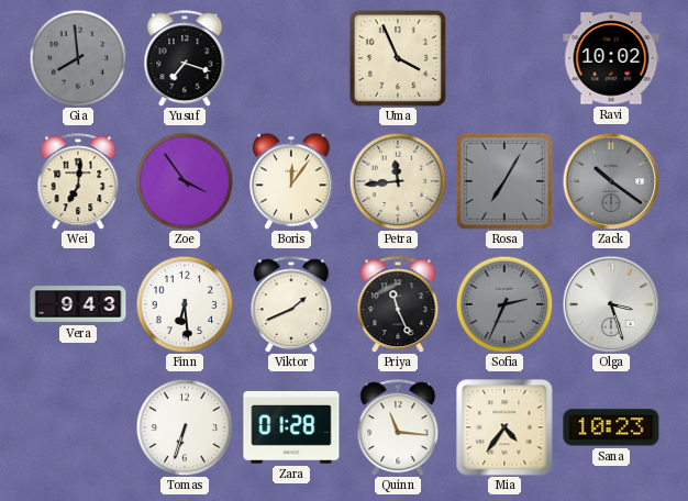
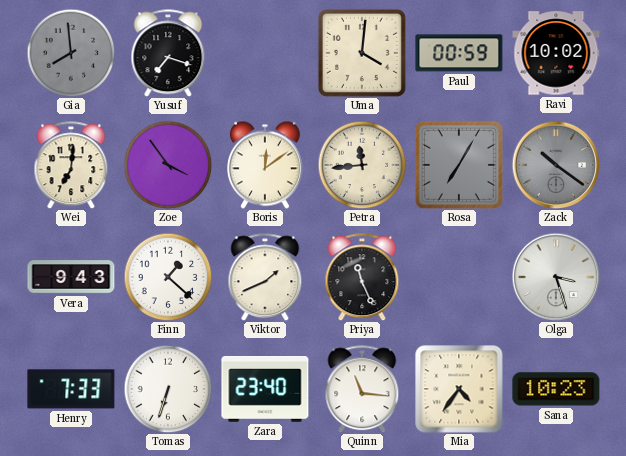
Uma: 3:56 -> 4:01
Paul: none -> 00:59
Boris: 12:06 -> 12:09
Finn: 6:29 -> 1:22
Sofia: 2:34 -> none
Henry: none -> 7:33
Zara: 01:28 -> 23:40
